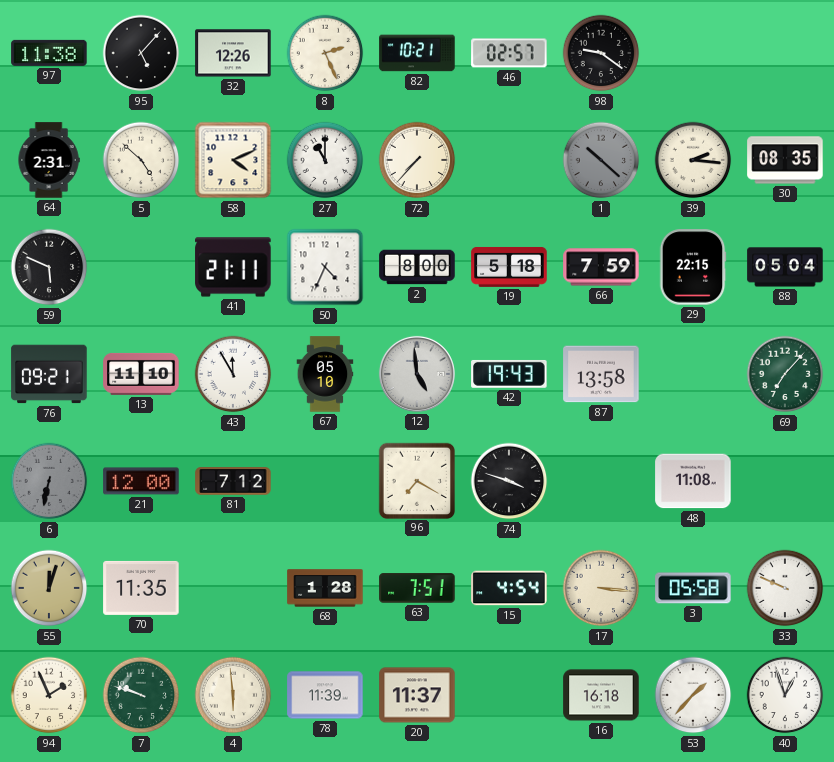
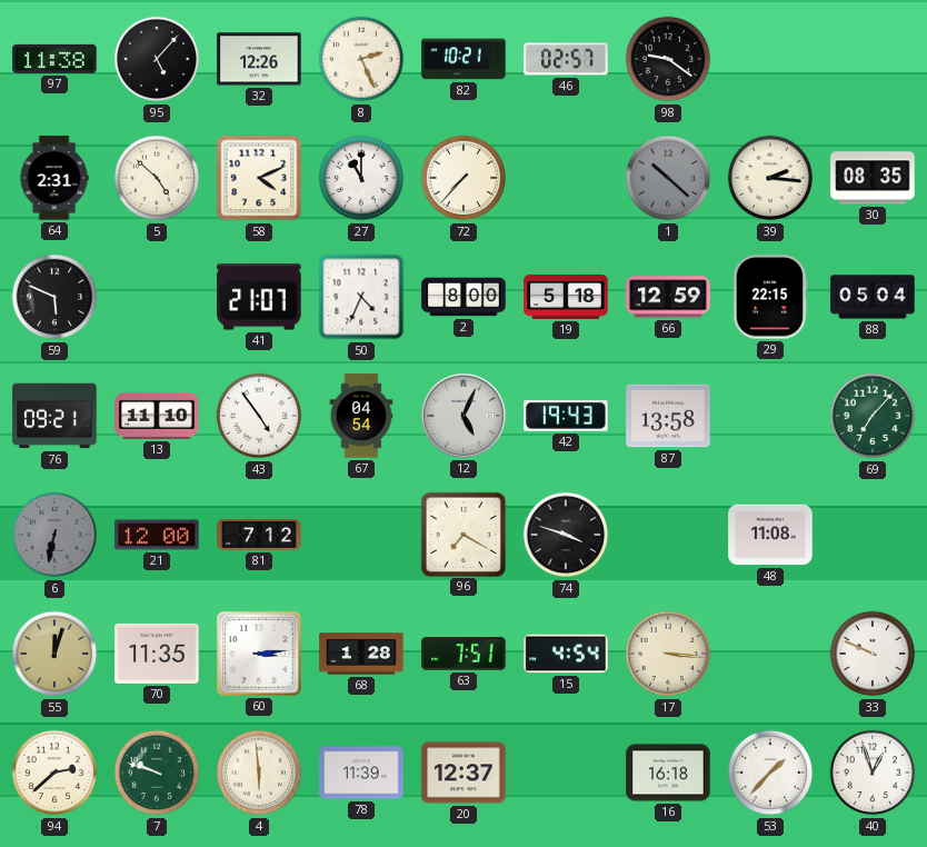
41: 21:11 -> 21:07
66: 7:59 -> 12:59
43: 11:55 -> 4:54
67: 05:10 -> 04:54
12: 4:59 -> 5:04
60: none -> 3:14
3: 05:58 -> none
94: 1:56 -> 2:38
20: 11:37 -> 12:37
